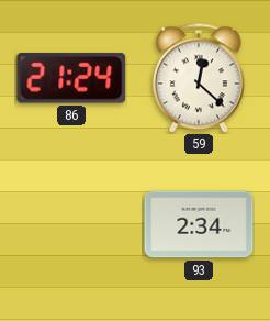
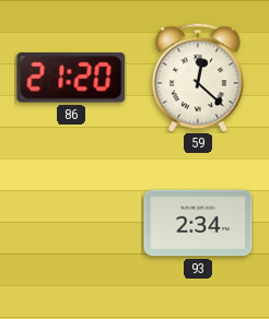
86: 21:24 -> 21:20
